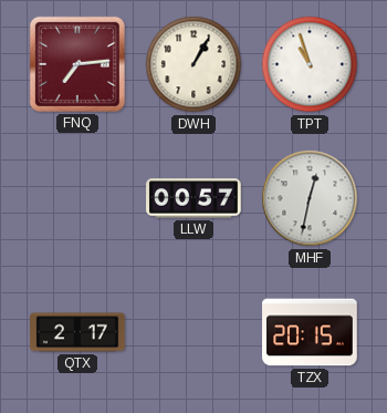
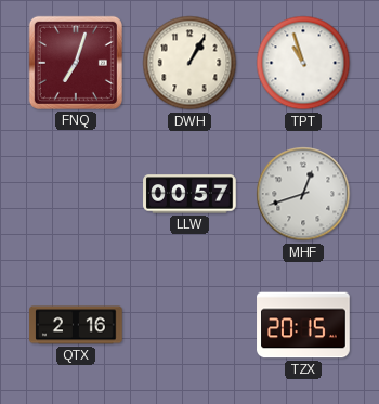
FNQ: 7:14 -> 7:03
MHF: 12:32 -> 12:42
QTX: 2:17 -> 2:16
